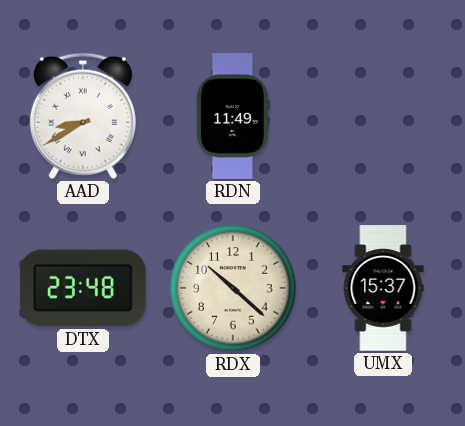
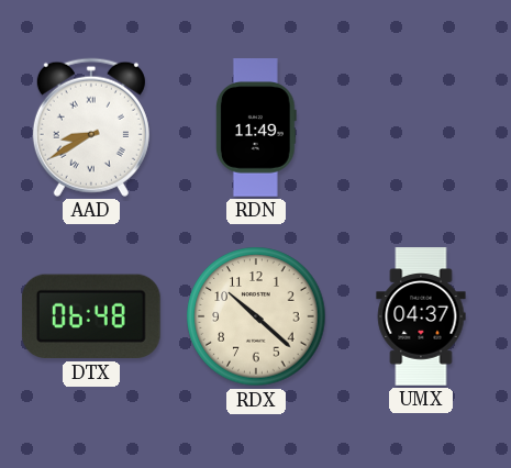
DTX: 23:48 -> 06:48
UMX: 15:37 -> 04:37
